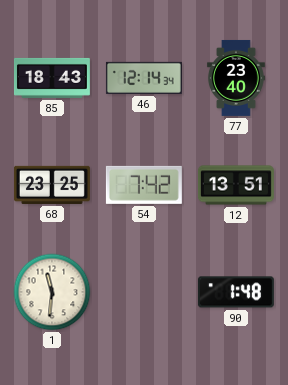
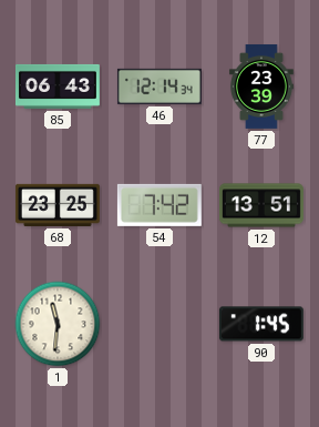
85: 18:43 -> 06:43
77: 23:40 -> 23:39
90: 1:48 -> 1:45
